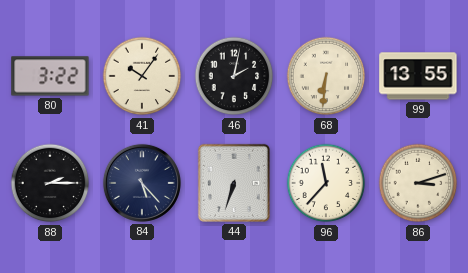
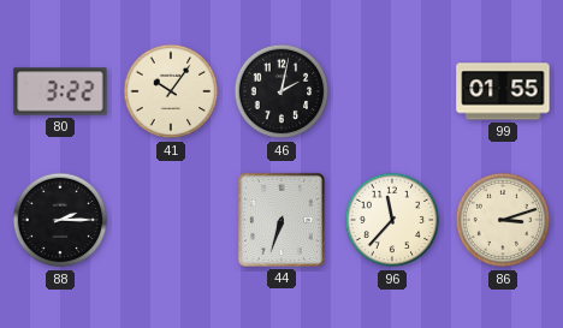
68: 6:31 -> none
99: 13:55 -> 01:55
84: 5:23 -> none
